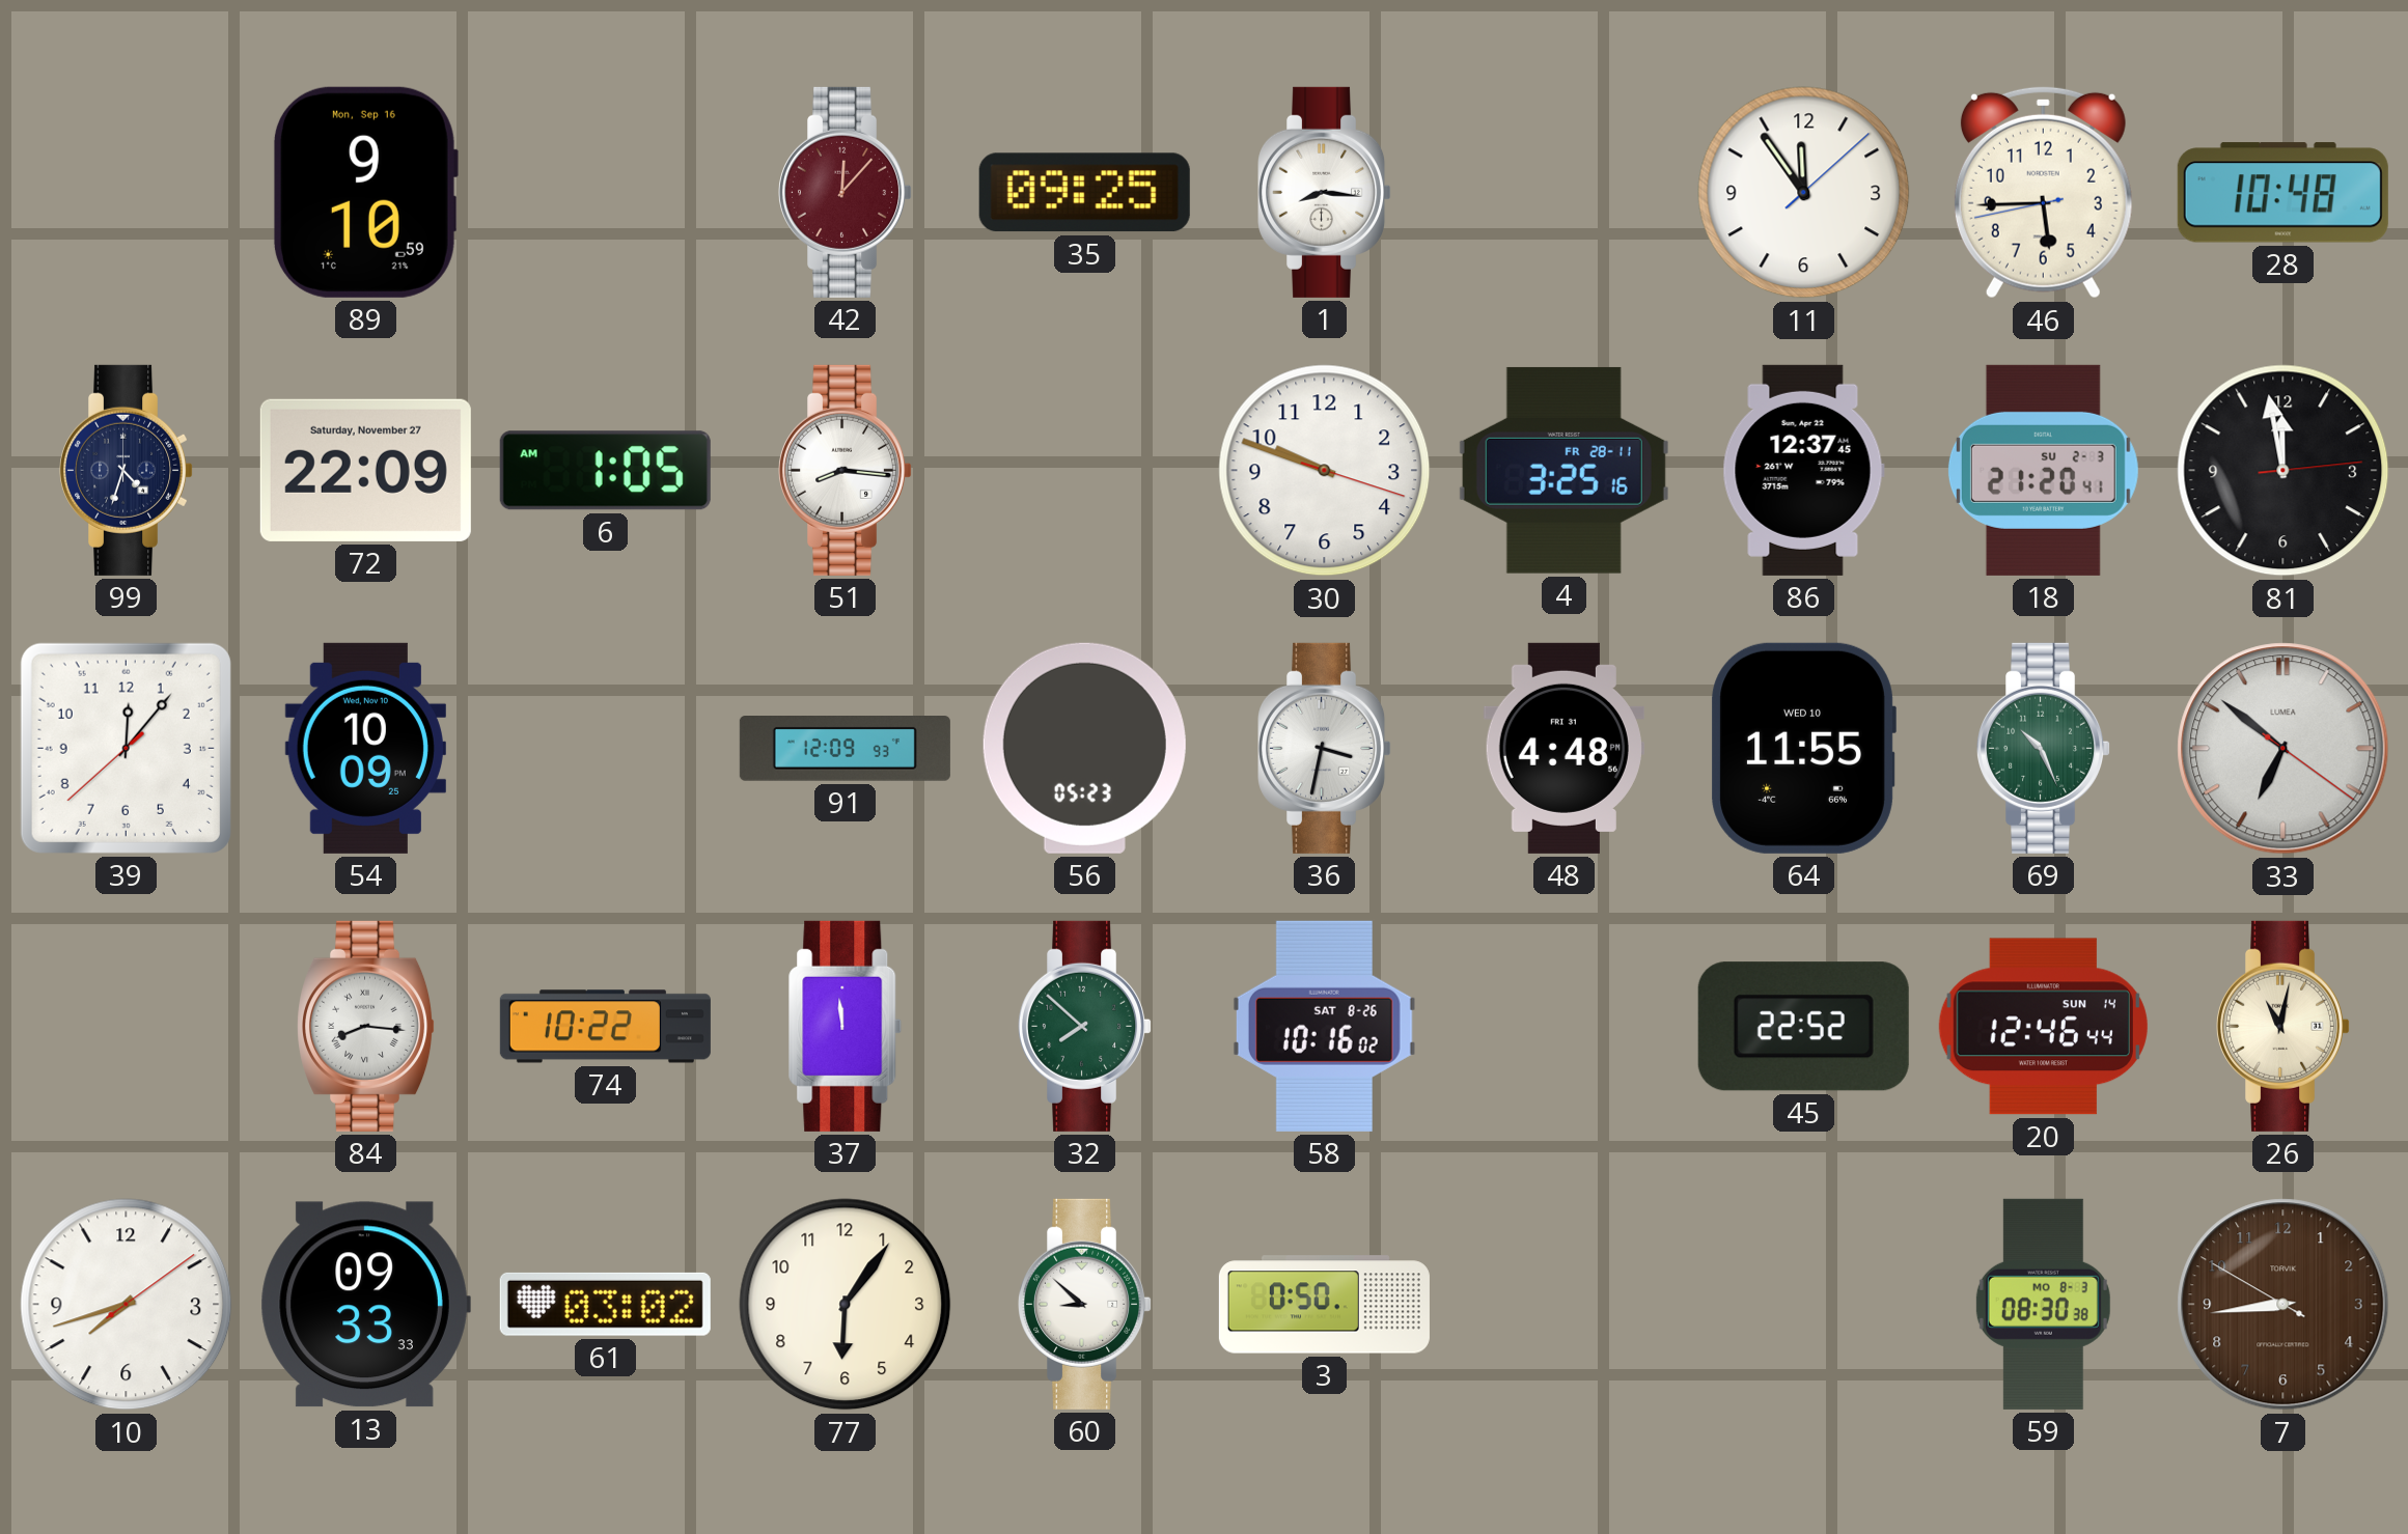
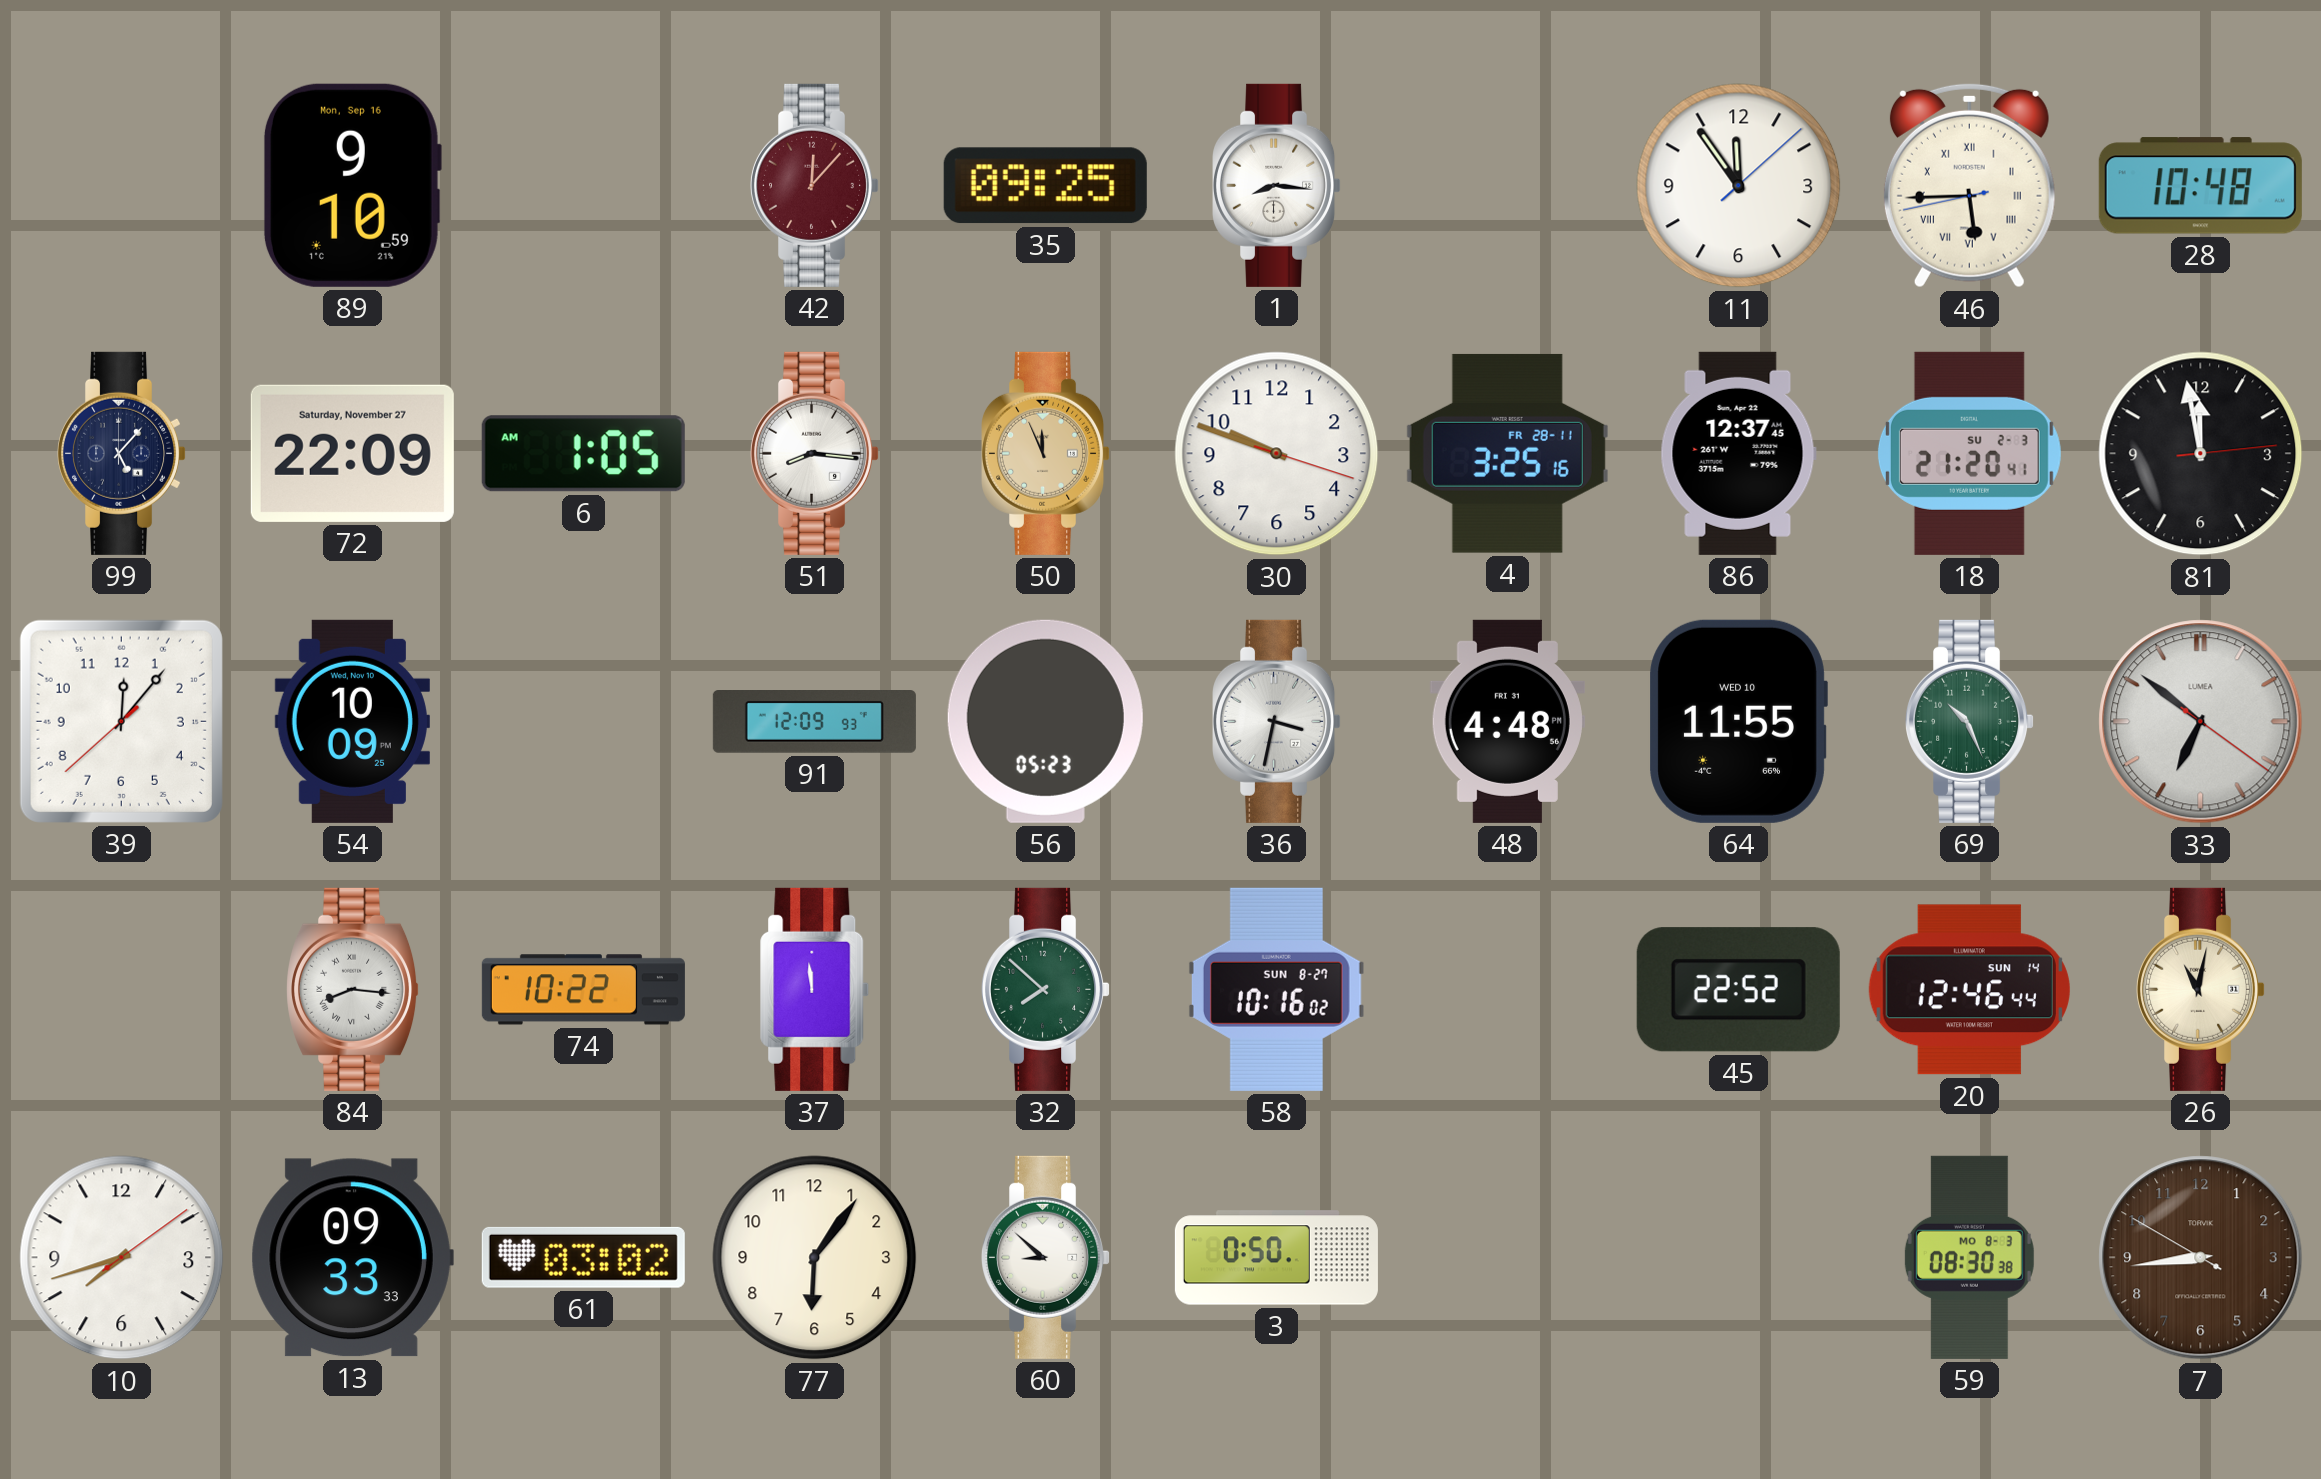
46 numerals: Arabic -> Roman
99: 4:33 -> 5:07
50: none -> 11:56
58 date: SAT 8-26 -> SUN 8-27
